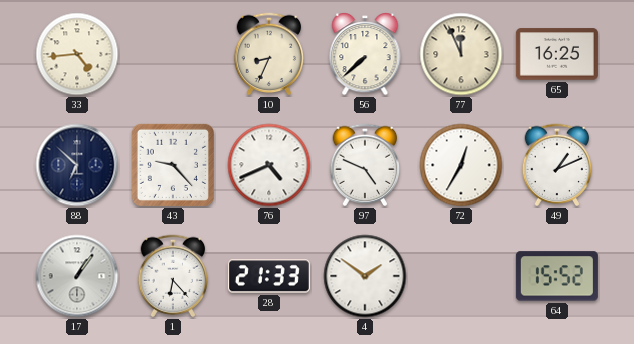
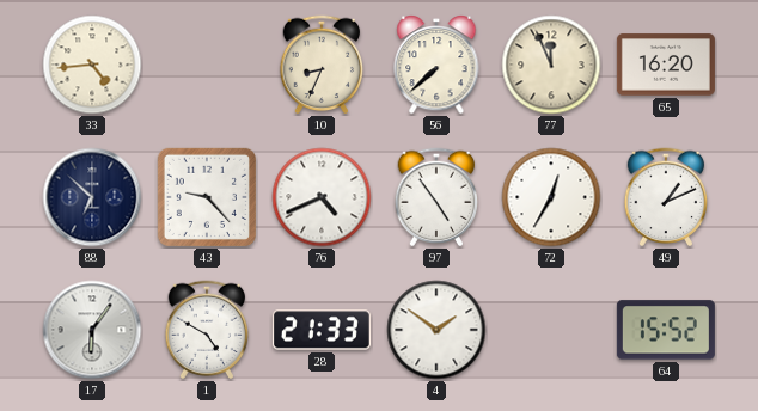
65: 16:25 -> 16:20
97: 4:49 -> 4:54
17: 1:06 -> 6:06
1: 6:23 -> 4:50
